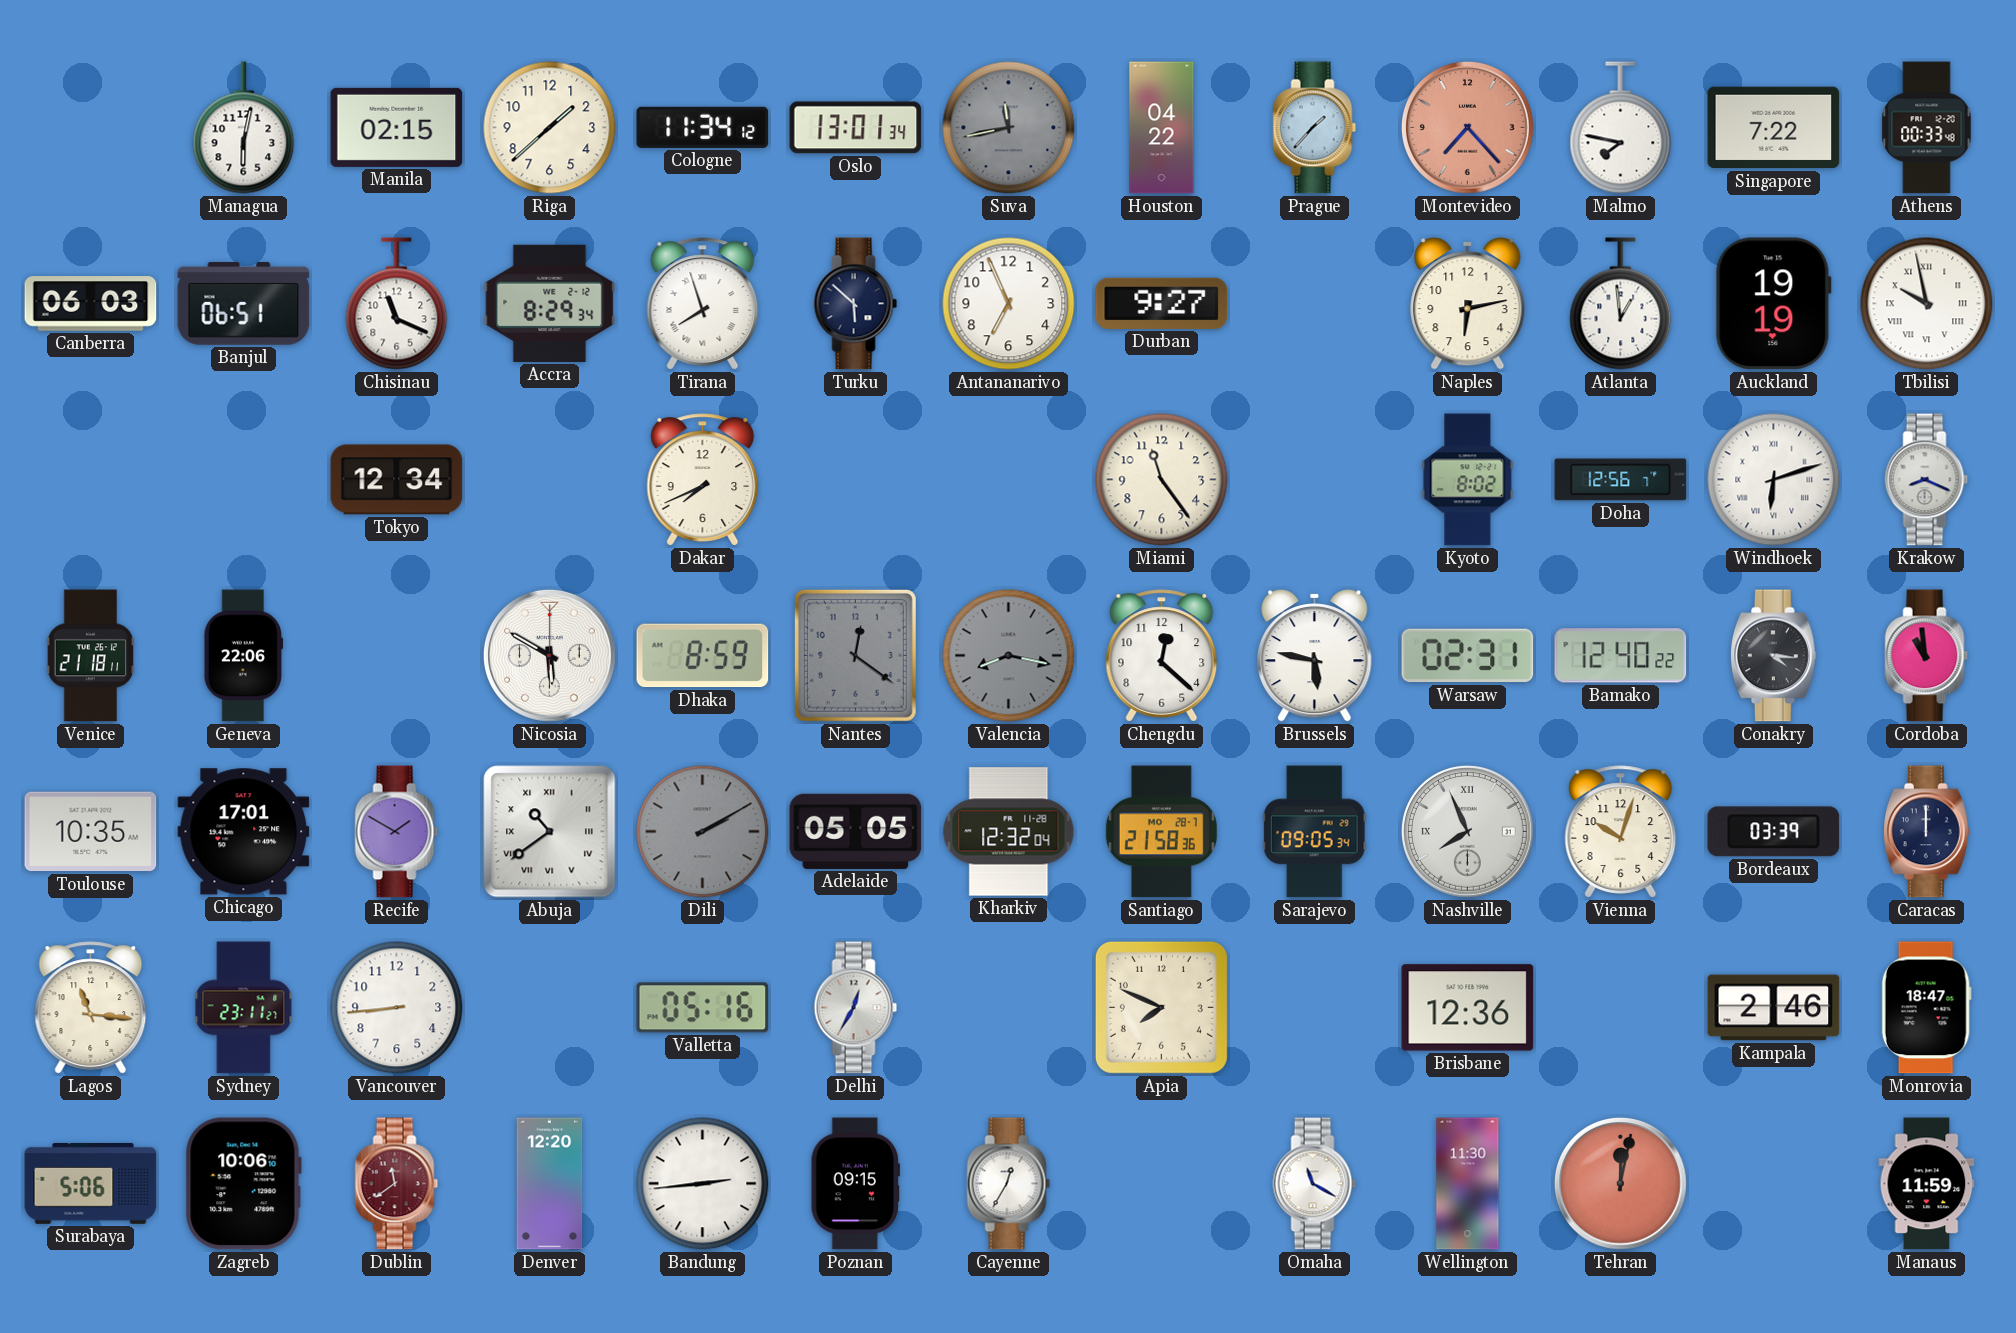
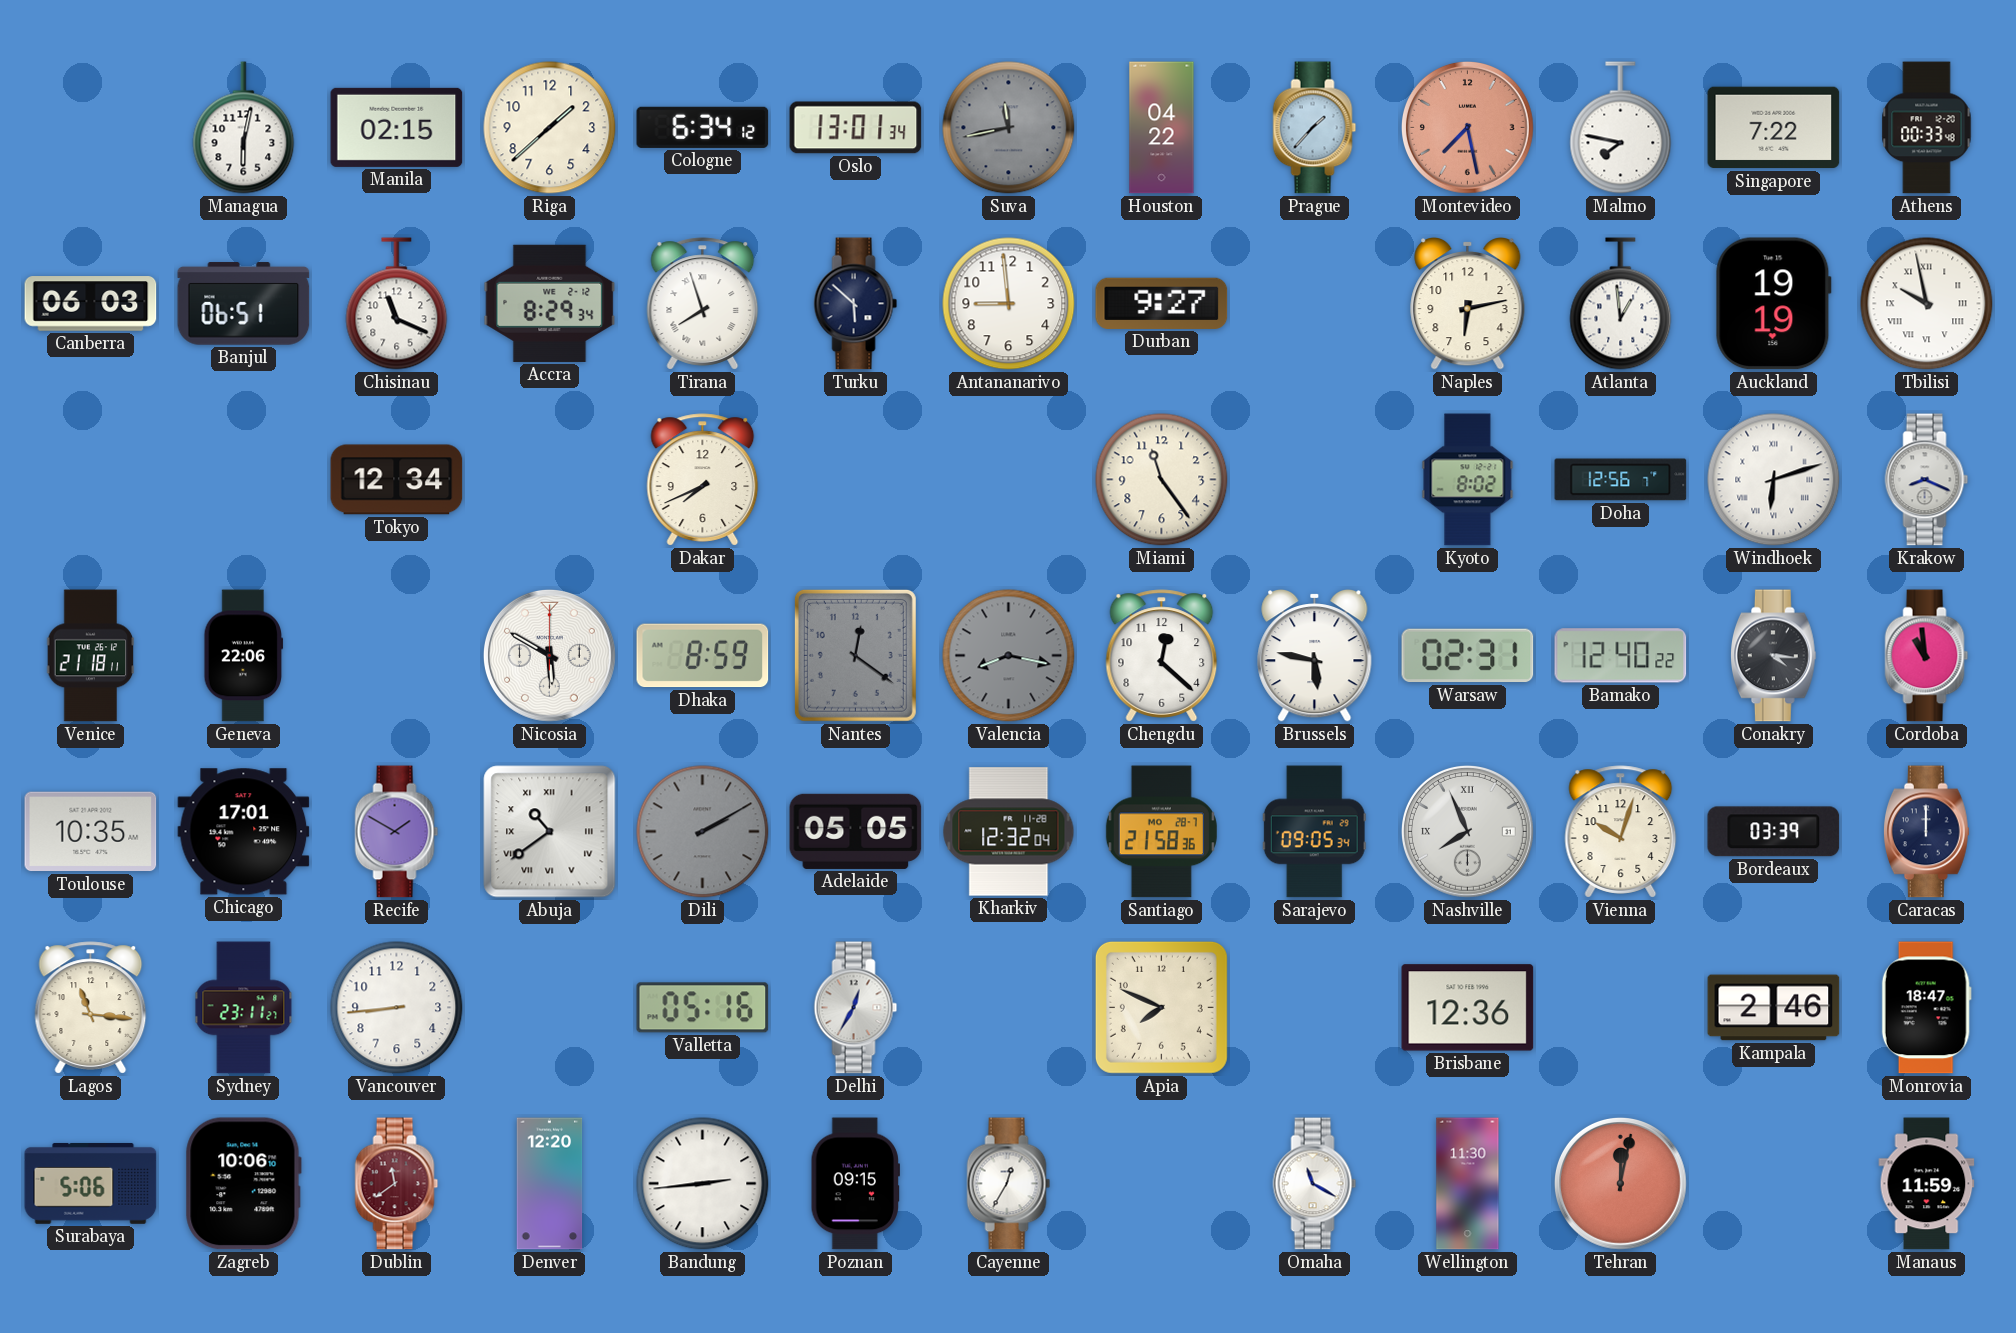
Cologne: 11:34 -> 6:34
Montevideo: 7:23 -> 7:28
Antananarivo: 6:56 -> 8:59
